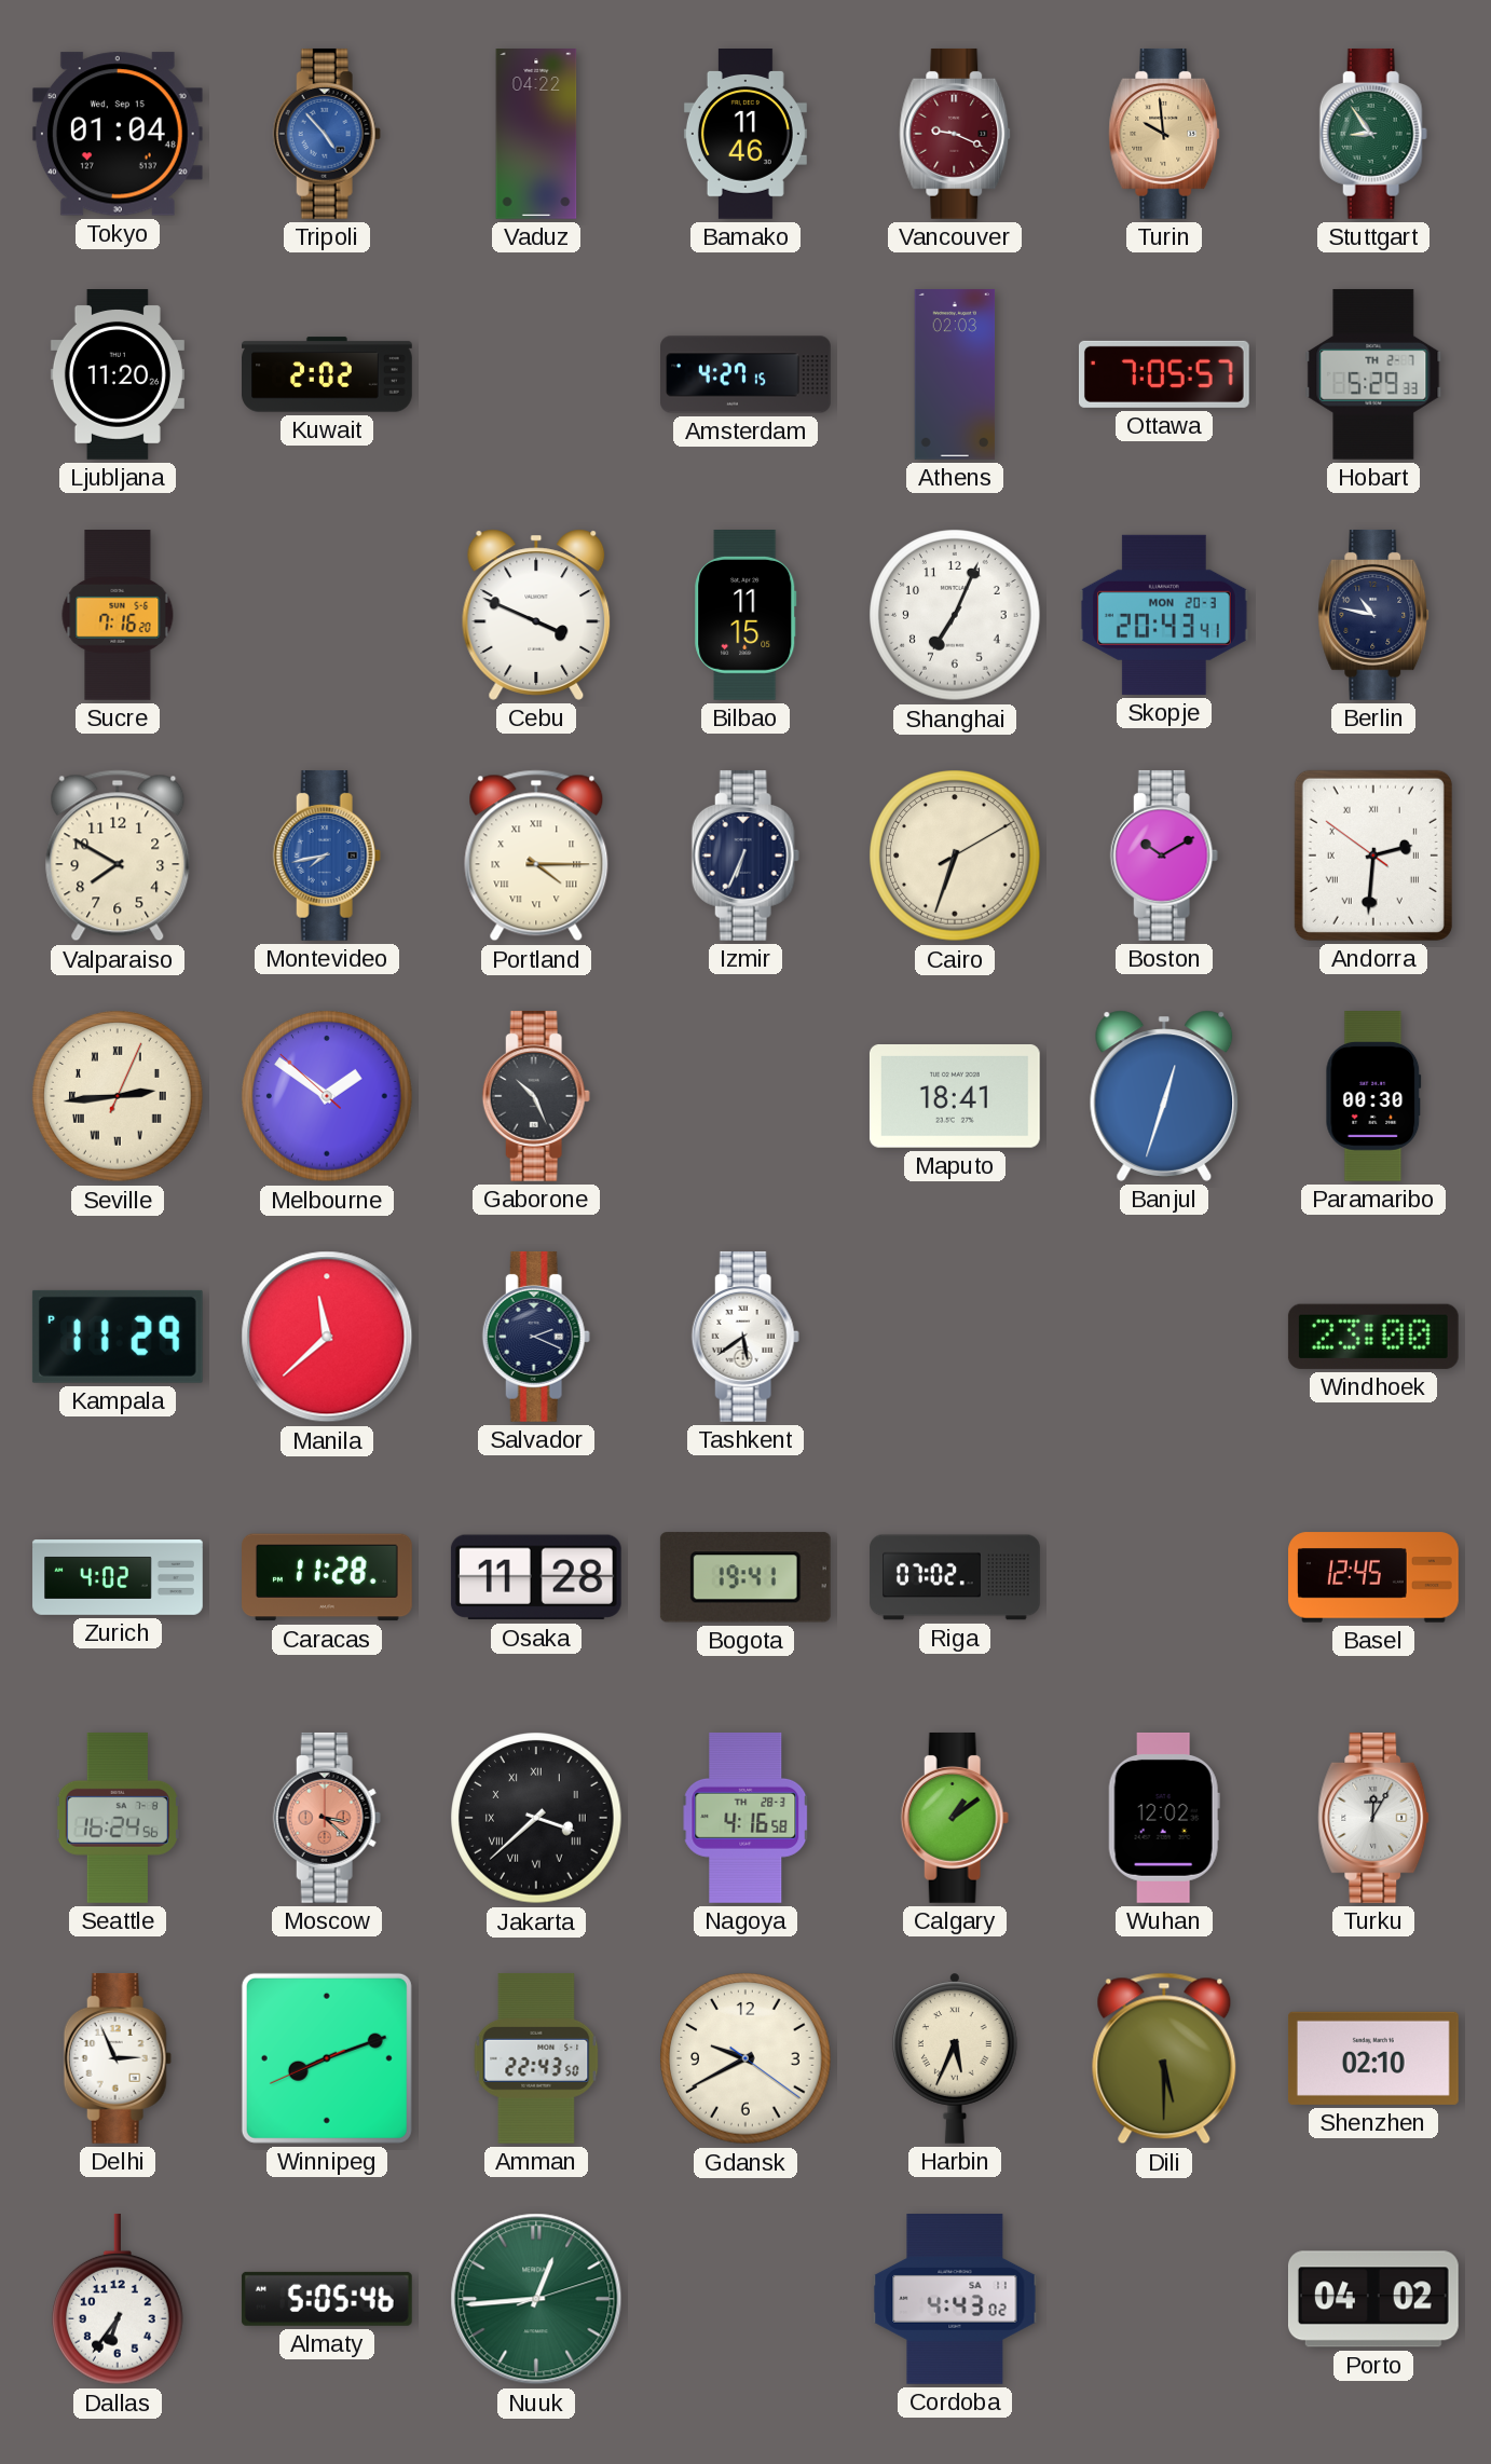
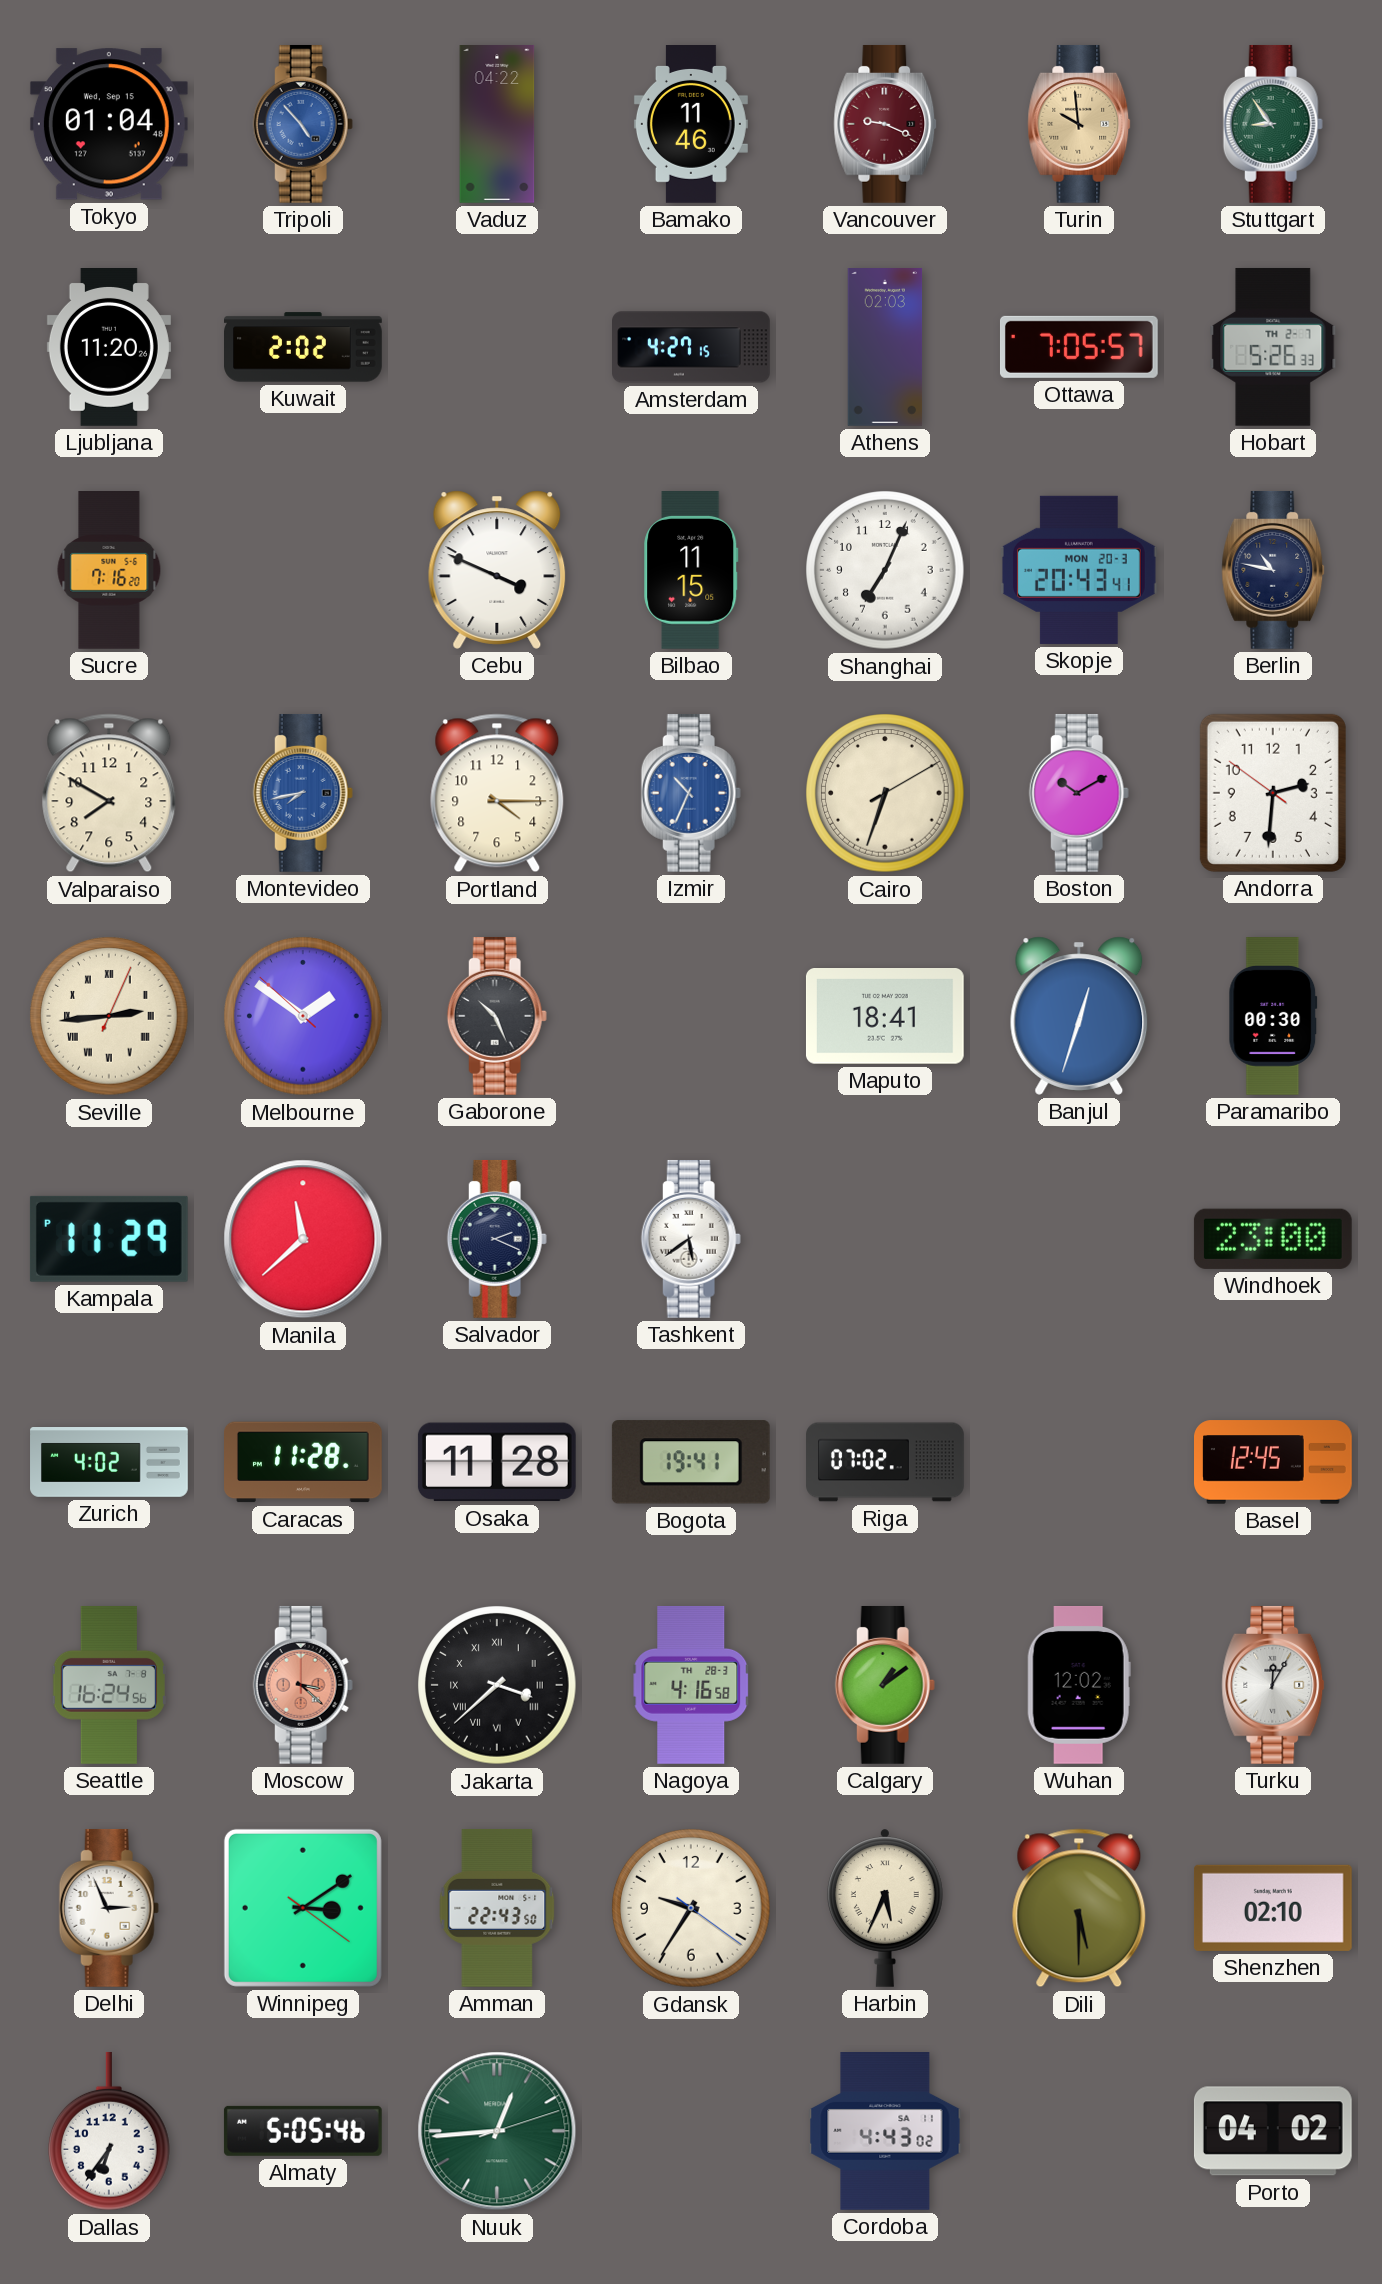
Hobart: 5:29 -> 5:26
Portland numerals: Roman -> Arabic
Izmir: 6:34 -> 10:34
Izmir dial: navy -> blue
Andorra numerals: Roman -> Arabic
Winnipeg: 8:11 -> 3:09
Gdansk: 9:40 -> 9:35
